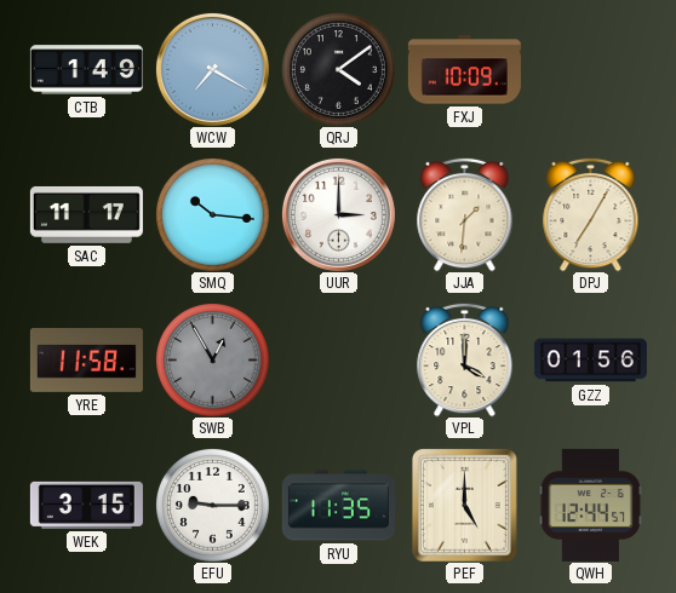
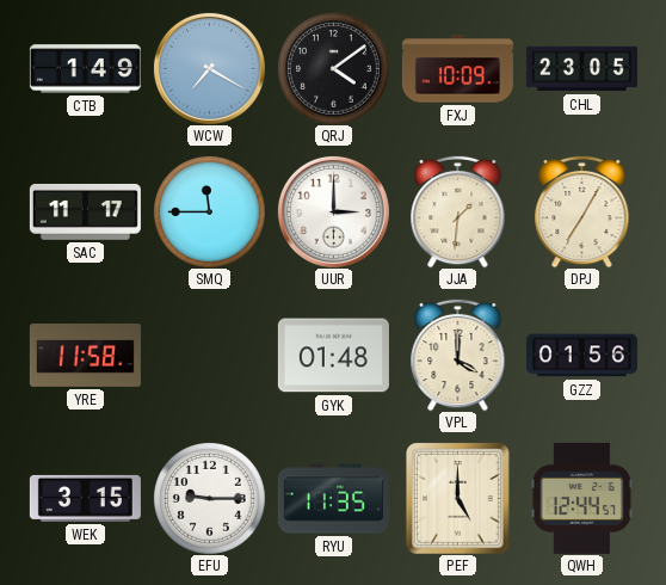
CHL: none -> 23:05
SMQ: 10:16 -> 11:45
SWB: 12:55 -> none
GYK: none -> 01:48
